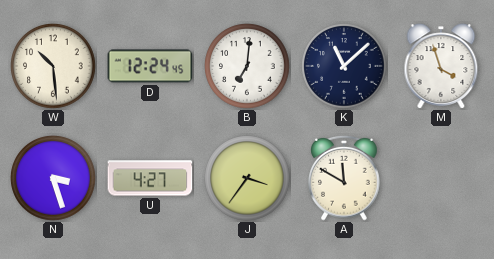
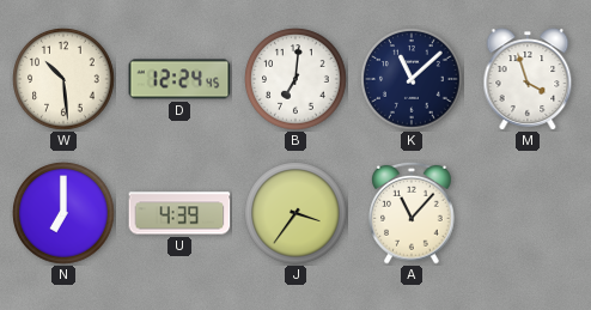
N: 3:27 -> 7:00
U: 4:27 -> 4:39
A: 11:50 -> 11:07
